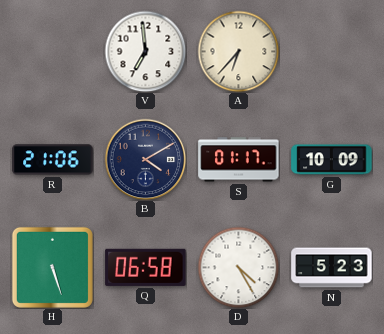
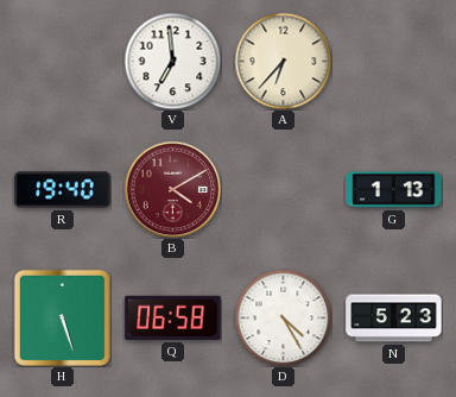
R: 21:06 -> 19:40
B dial: navy -> burgundy
S: 01:17 -> none
G: 10:09 -> 1:13
